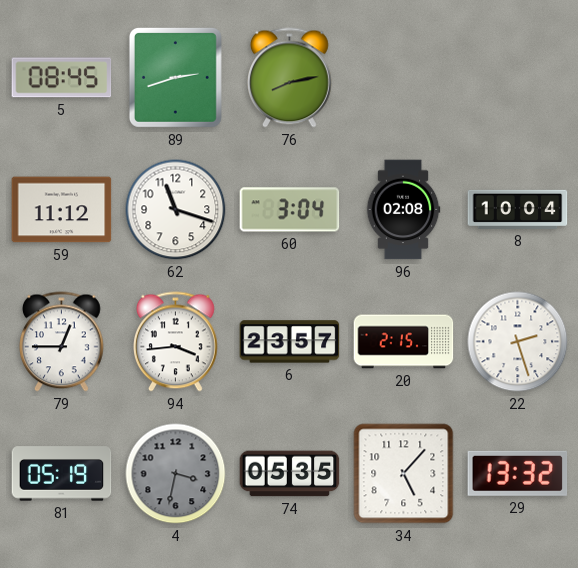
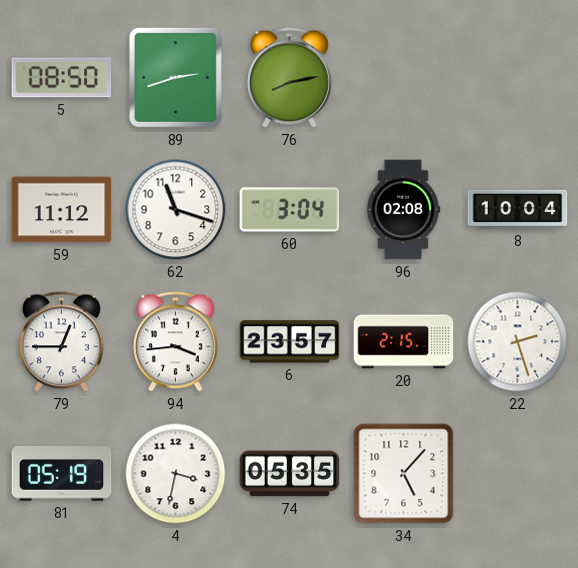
5: 08:45 -> 08:50
4 dial: grey -> white
29: 13:32 -> none
